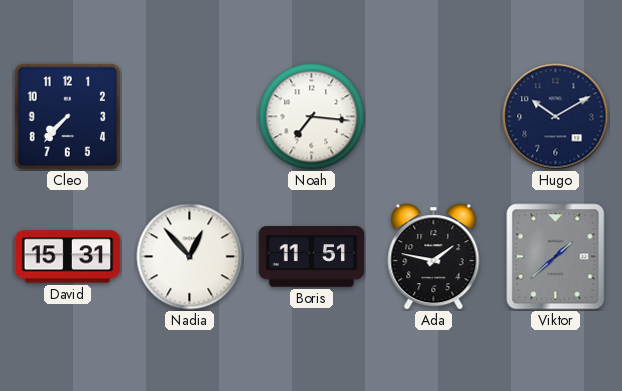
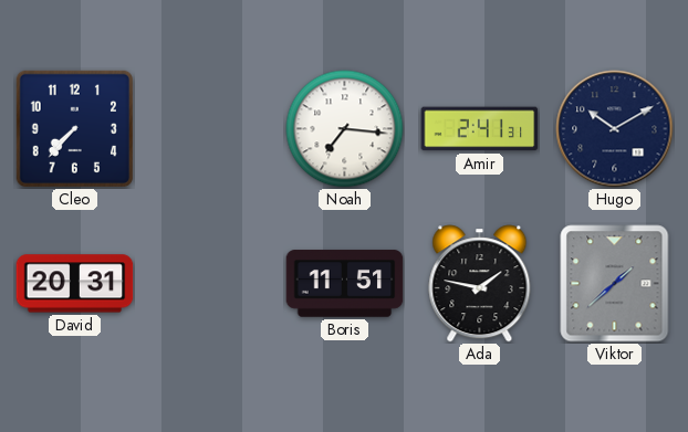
Amir: none -> 2:41
David: 15:31 -> 20:31
Nadia: 12:53 -> none
